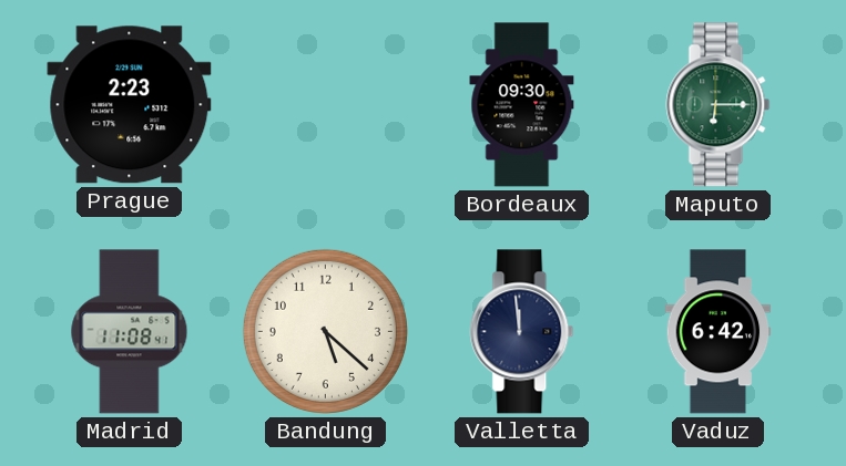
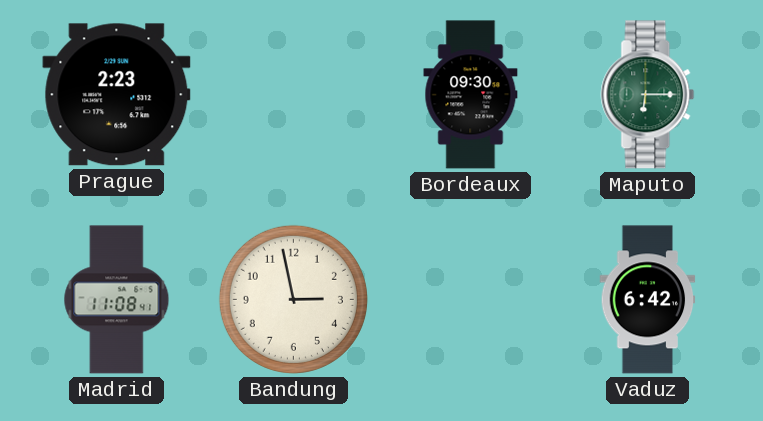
Bandung: 5:22 -> 2:58
Valletta: 11:59 -> none
